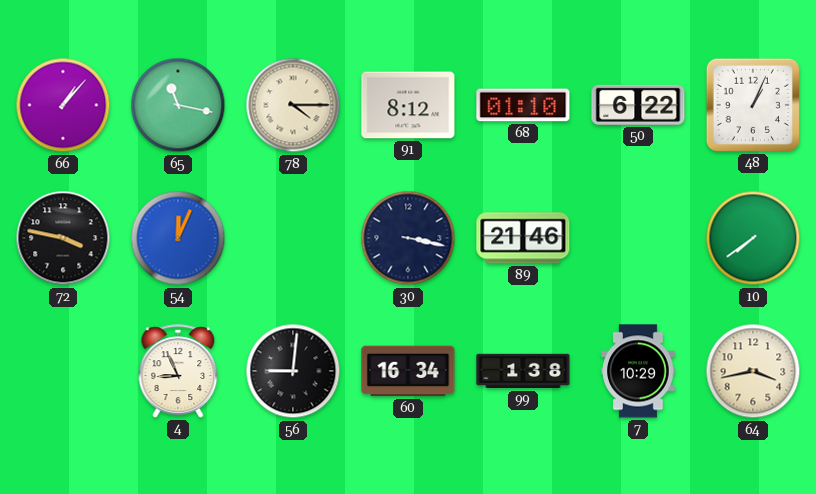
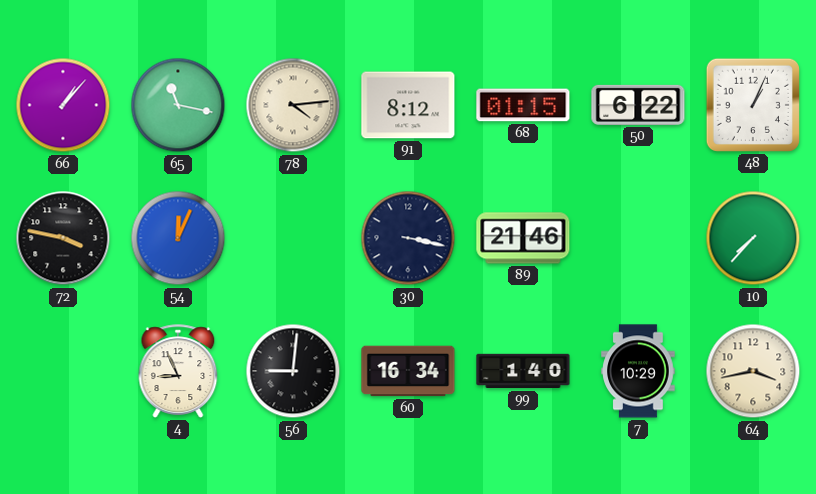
78: 4:15 -> 4:14
68: 01:10 -> 01:15
10: 7:39 -> 7:37
99: 1:38 -> 1:40
